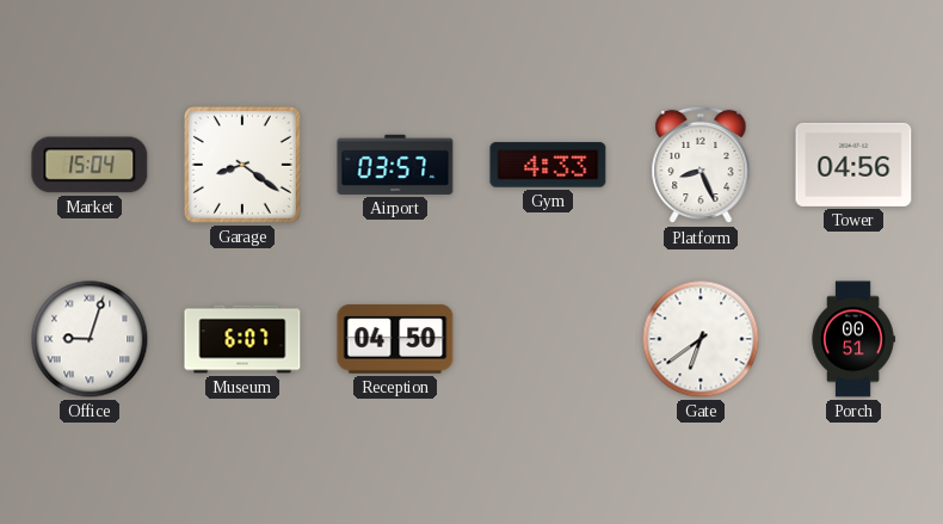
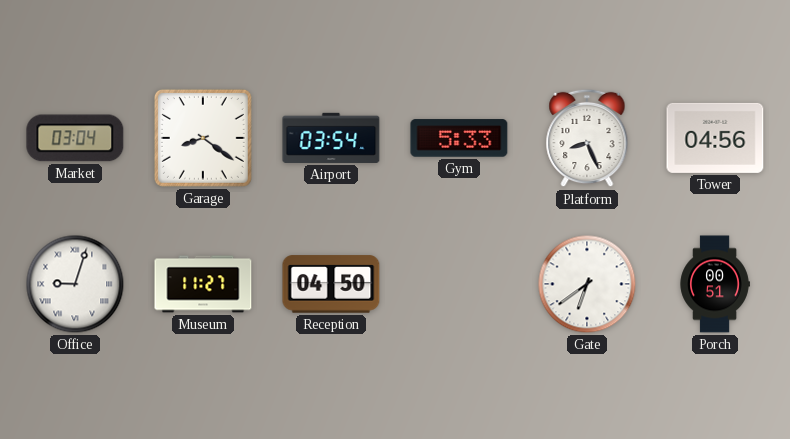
Market: 15:04 -> 03:04
Airport: 03:57 -> 03:54
Gym: 4:33 -> 5:33
Museum: 6:07 -> 11:27
